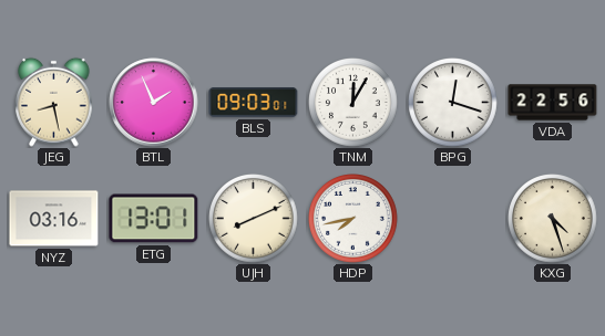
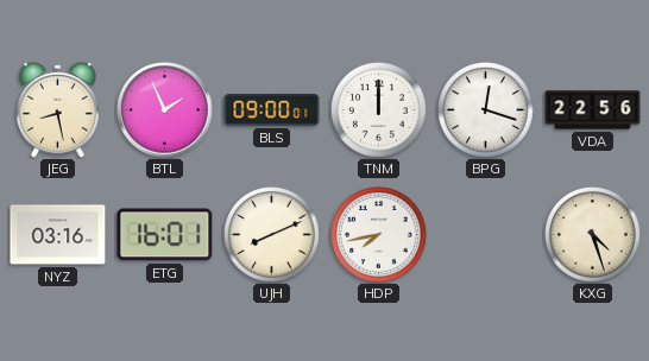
BLS: 09:03 -> 09:00
TNM: 12:05 -> 12:00
ETG: 13:01 -> 16:01
